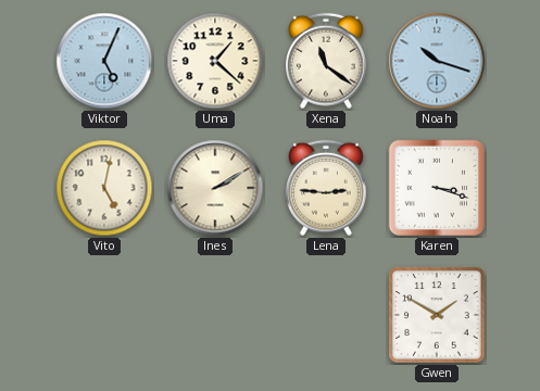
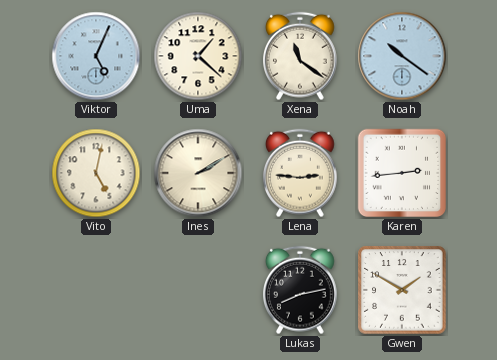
Noah: 10:18 -> 10:21
Karen: 3:18 -> 2:44
Lukas: none -> 8:13
